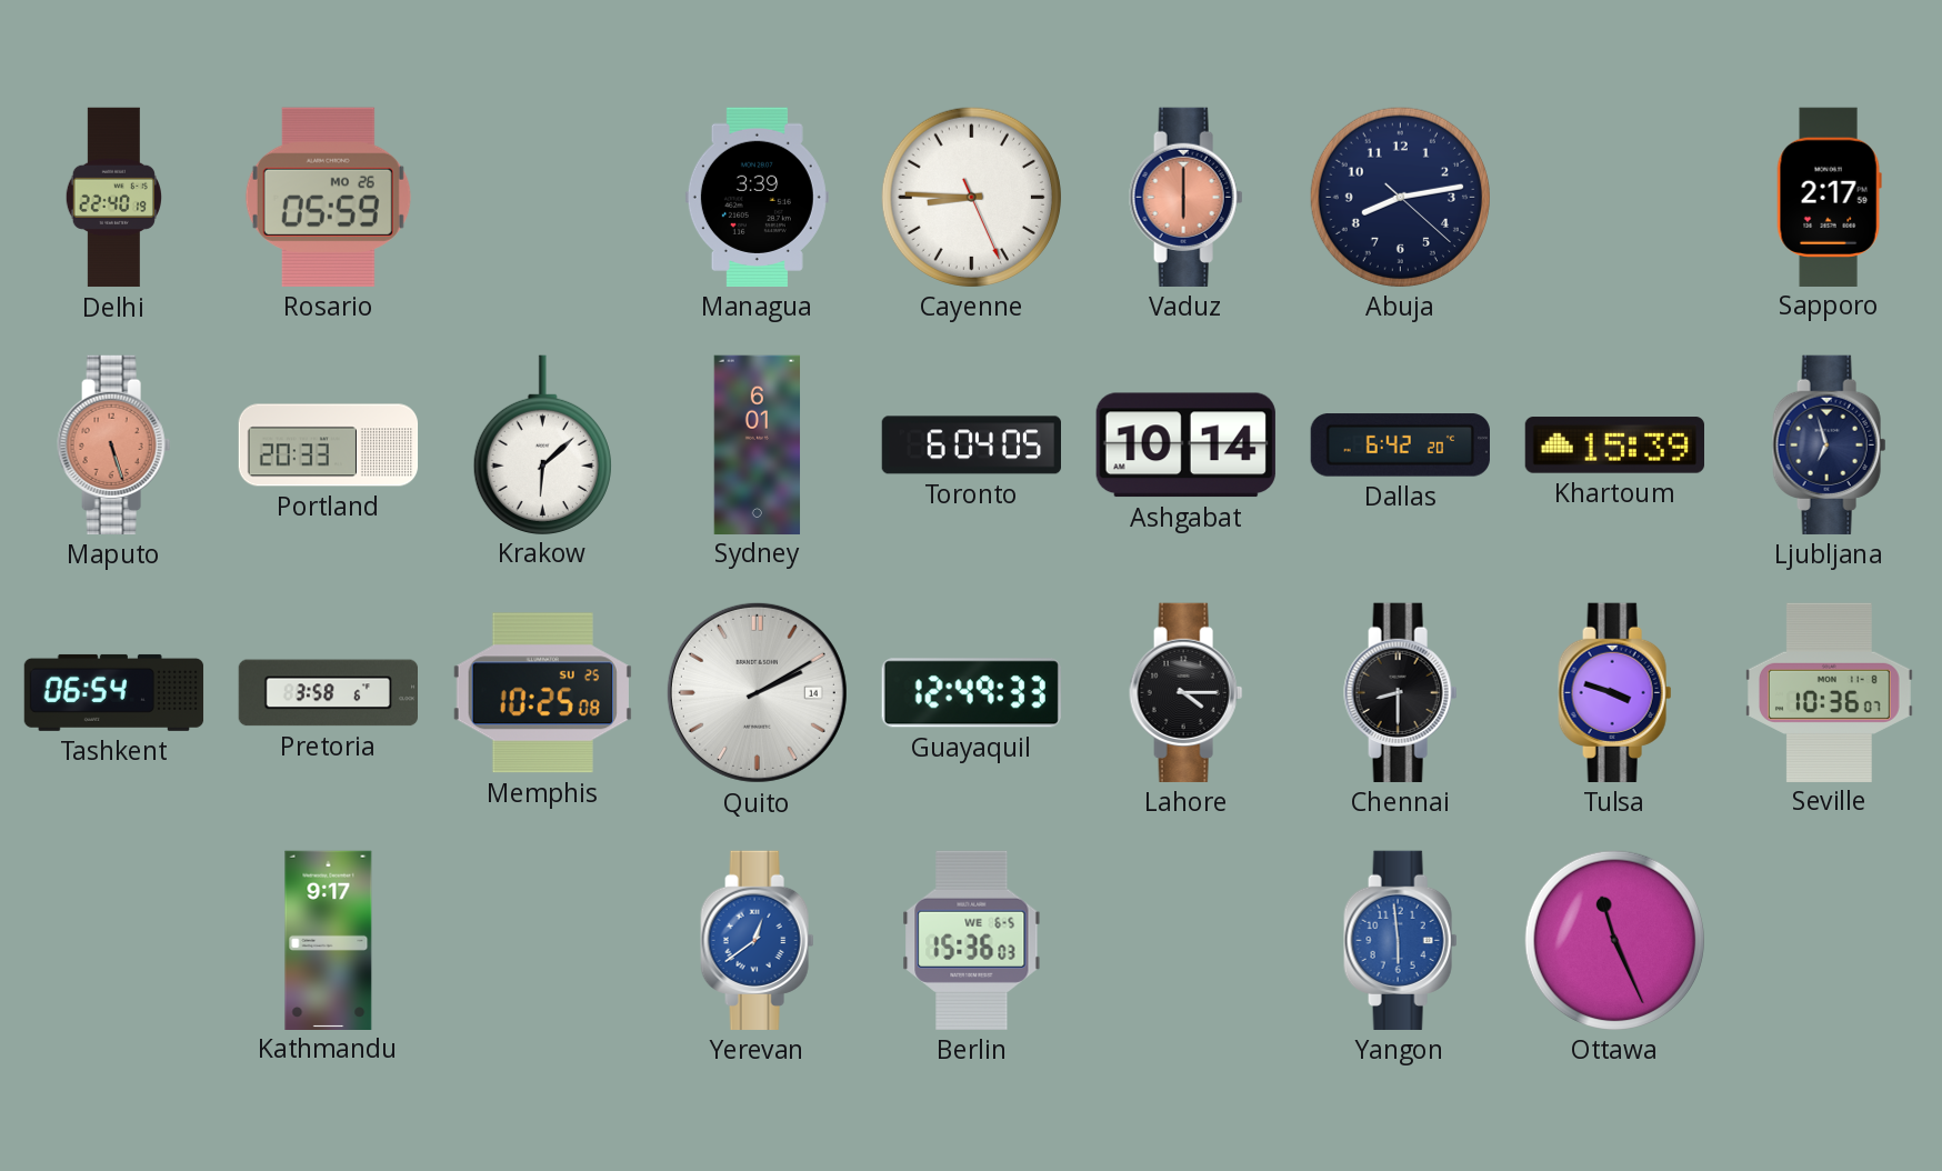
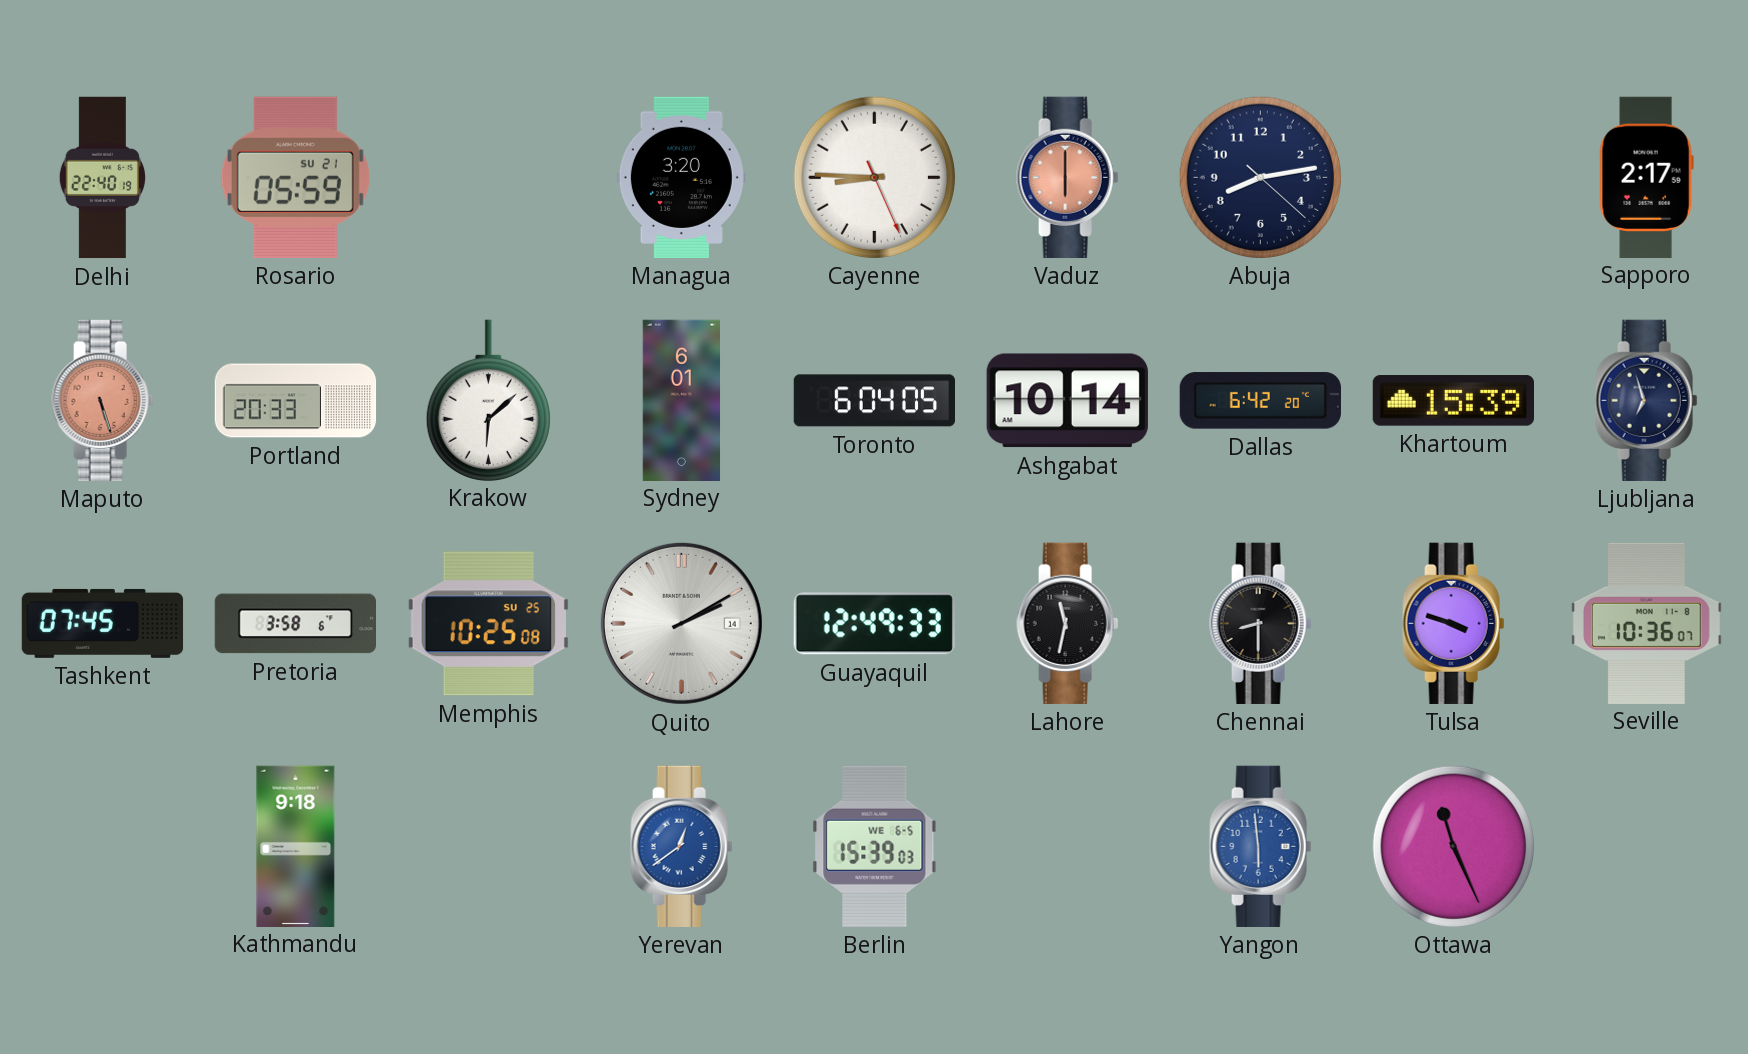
Rosario date: MO 26 -> SU 21
Managua: 3:39 -> 3:20
Tashkent: 06:54 -> 07:45
Lahore: 4:15 -> 11:32
Kathmandu: 9:17 -> 9:18
Berlin: 15:36 -> 15:39
